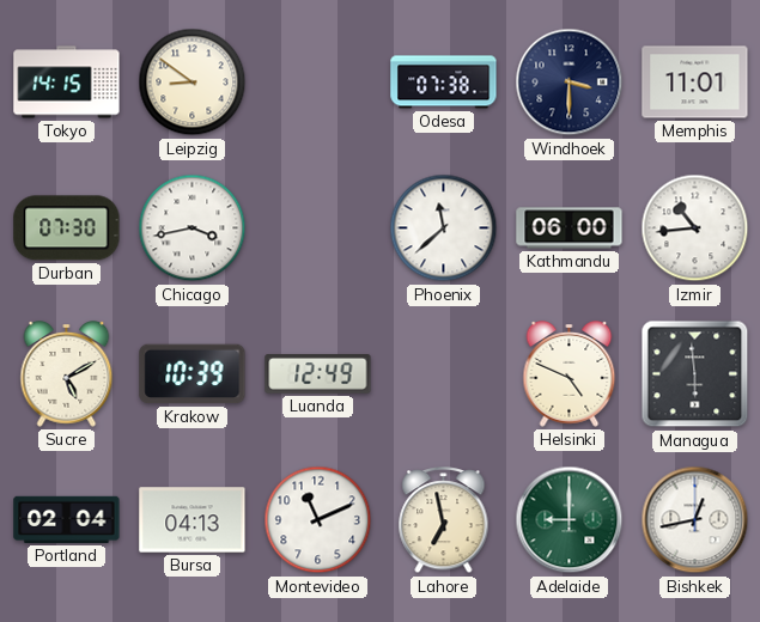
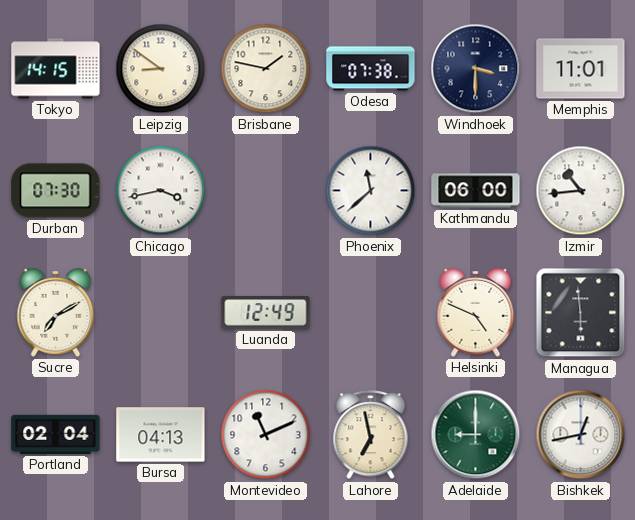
Brisbane: none -> 1:47
Sucre: 5:10 -> 7:10
Krakow: 10:39 -> none
